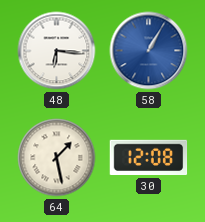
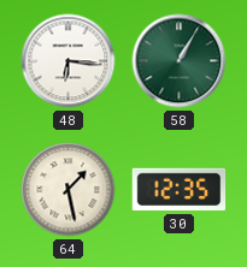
58 dial: blue -> green
30: 12:08 -> 12:35
